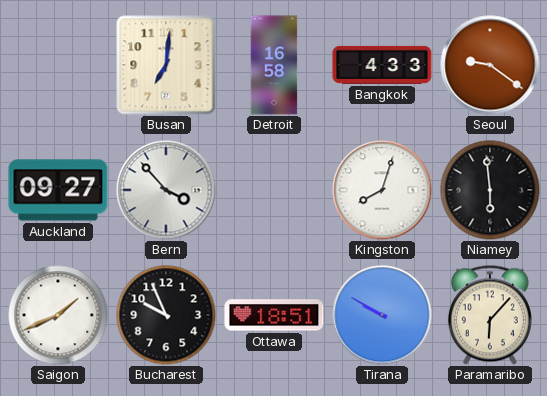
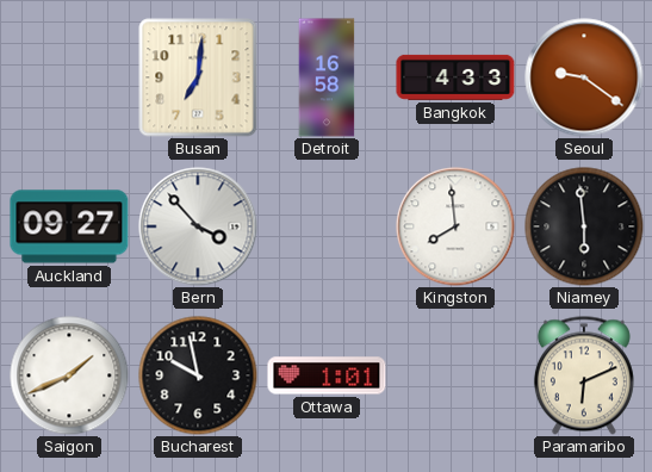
Kingston: 8:03 -> 7:59
Bucharest: 9:56 -> 9:58
Ottawa: 18:51 -> 1:01
Tirana: 9:50 -> none
Paramaribo: 6:07 -> 6:11
